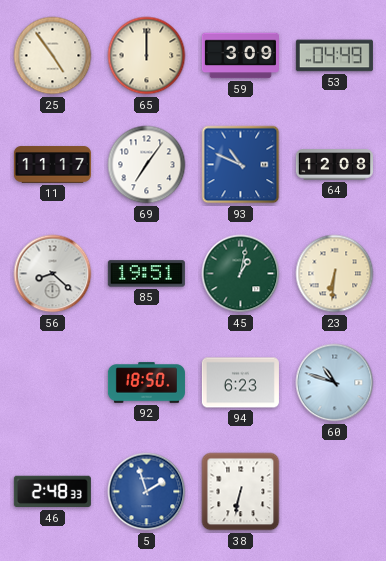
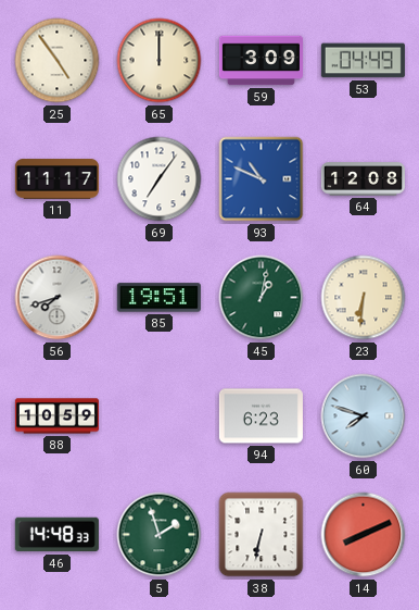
56: 8:22 -> 7:42
88: none -> 10:59
92: 18:50 -> none
60: 10:48 -> 7:48
46: 2:48 -> 14:48
5 dial: blue -> green
14: none -> 8:11
